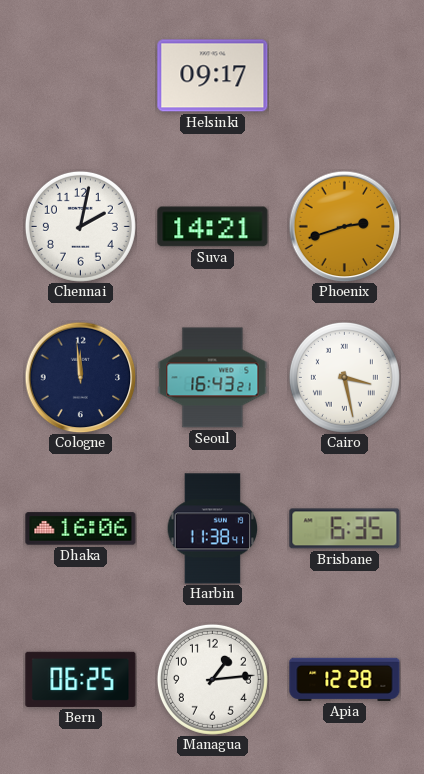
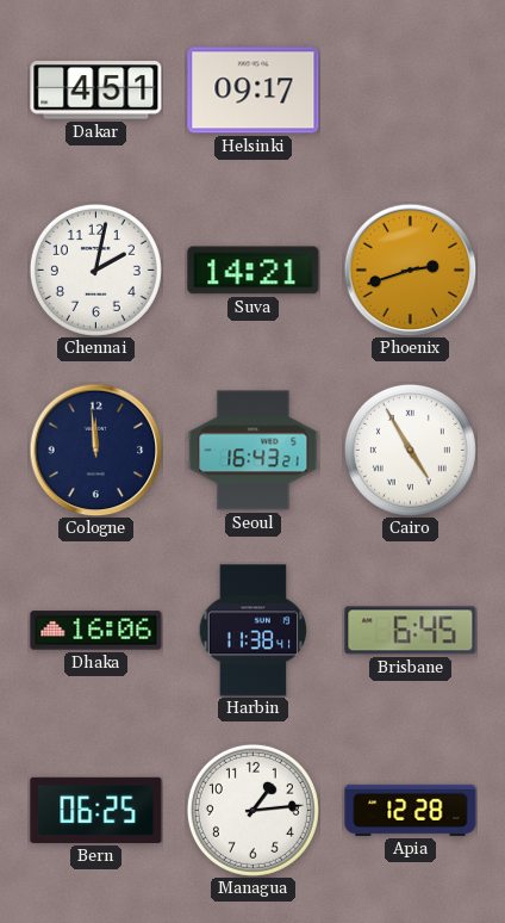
Dakar: none -> 4:51
Cairo: 3:28 -> 4:55
Brisbane: 6:35 -> 6:45
